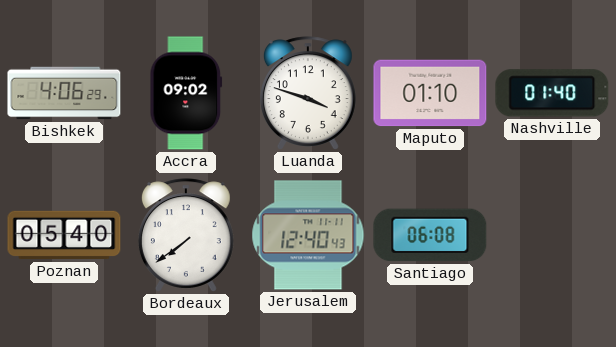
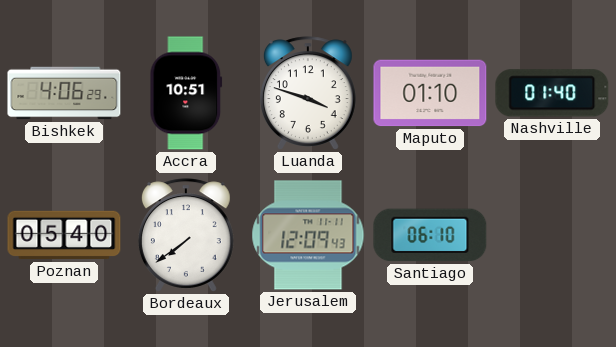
Accra: 09:02 -> 10:51
Jerusalem: 12:40 -> 12:09
Santiago: 06:08 -> 06:10
